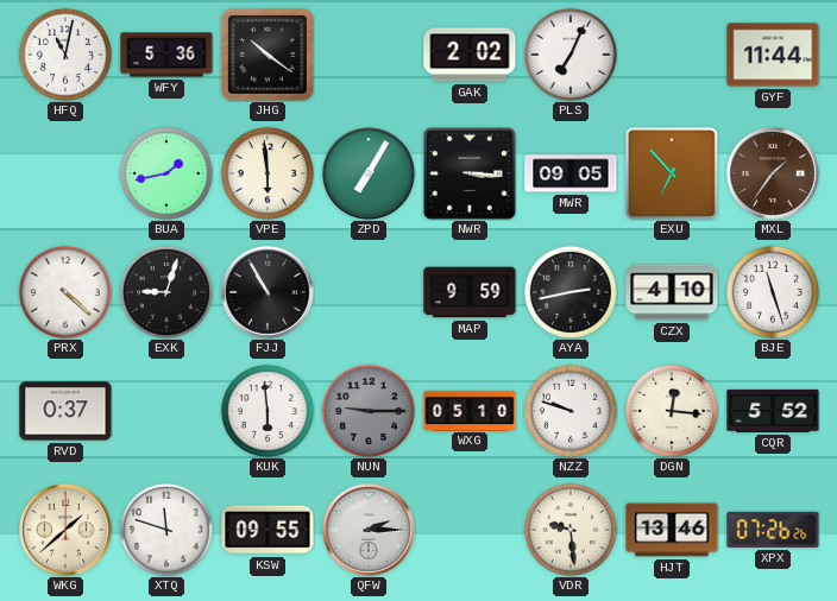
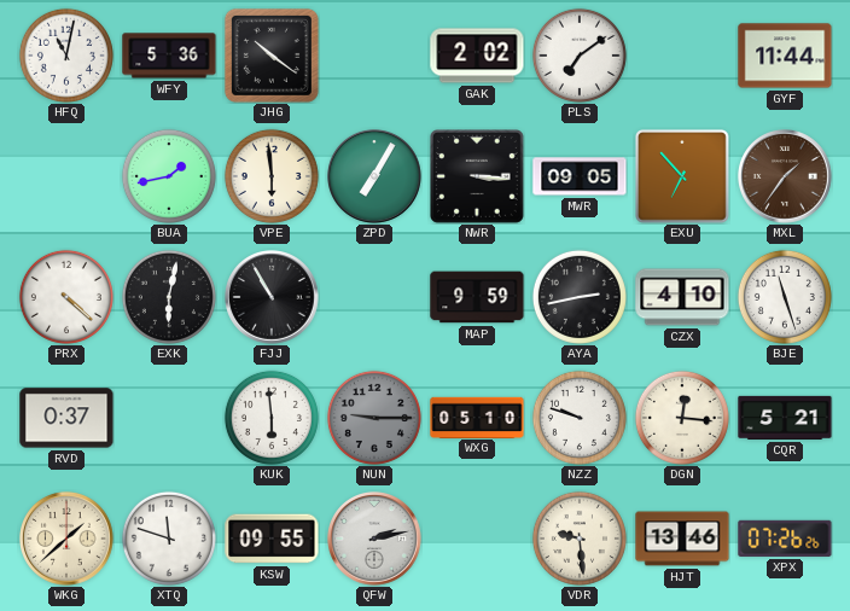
PLS: 7:04 -> 7:09
EXK: 9:03 -> 6:02
CQR: 5:52 -> 5:21
QFW: 2:15 -> 2:13
